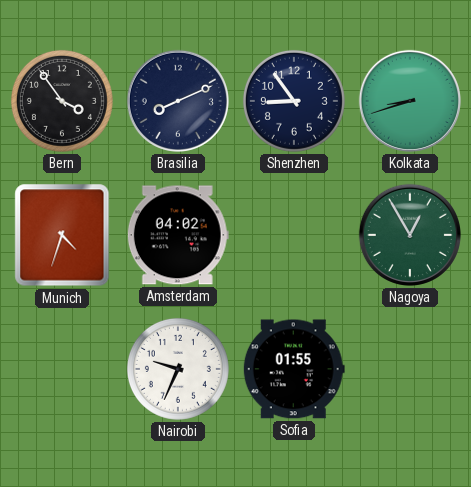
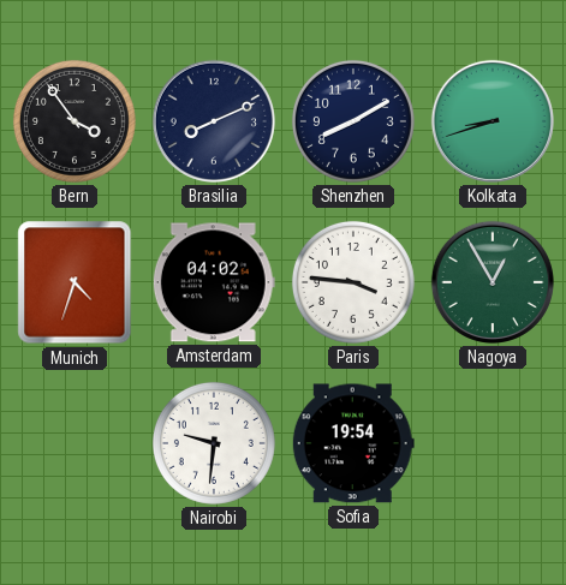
Shenzhen: 8:54 -> 8:10
Paris: none -> 3:46
Nairobi: 9:34 -> 9:31
Sofia: 01:55 -> 19:54
